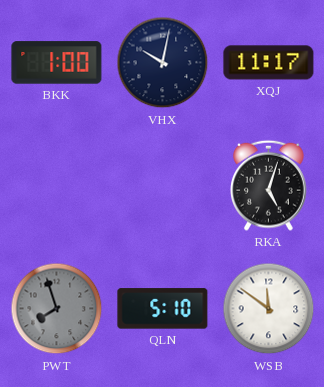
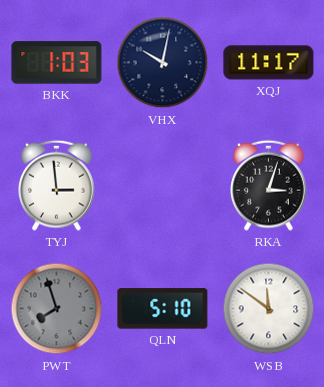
BKK: 1:00 -> 1:03
TYJ: none -> 2:59
RKA: 5:03 -> 3:03
